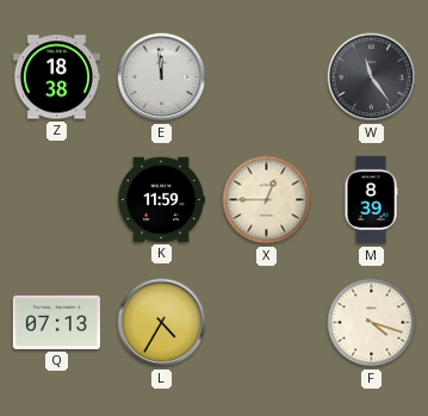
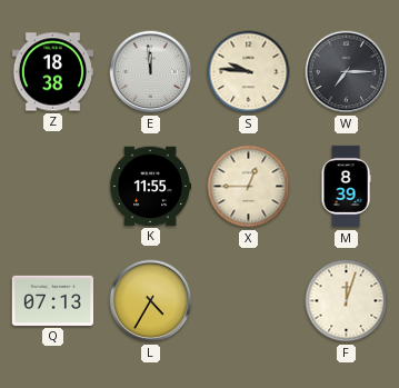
S: none -> 9:46
W: 11:24 -> 7:15
K: 11:59 -> 11:55
F: 4:18 -> 12:03
